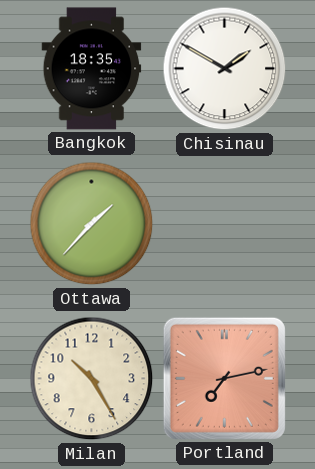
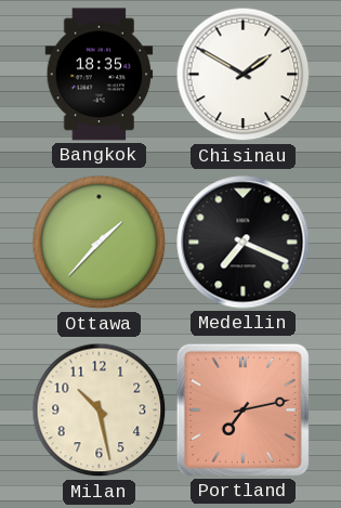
Medellin: none -> 7:19
Milan: 10:25 -> 10:28
